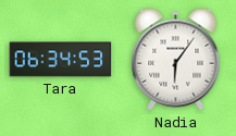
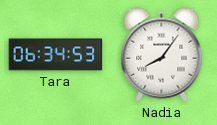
Nadia: 6:06 -> 8:06
